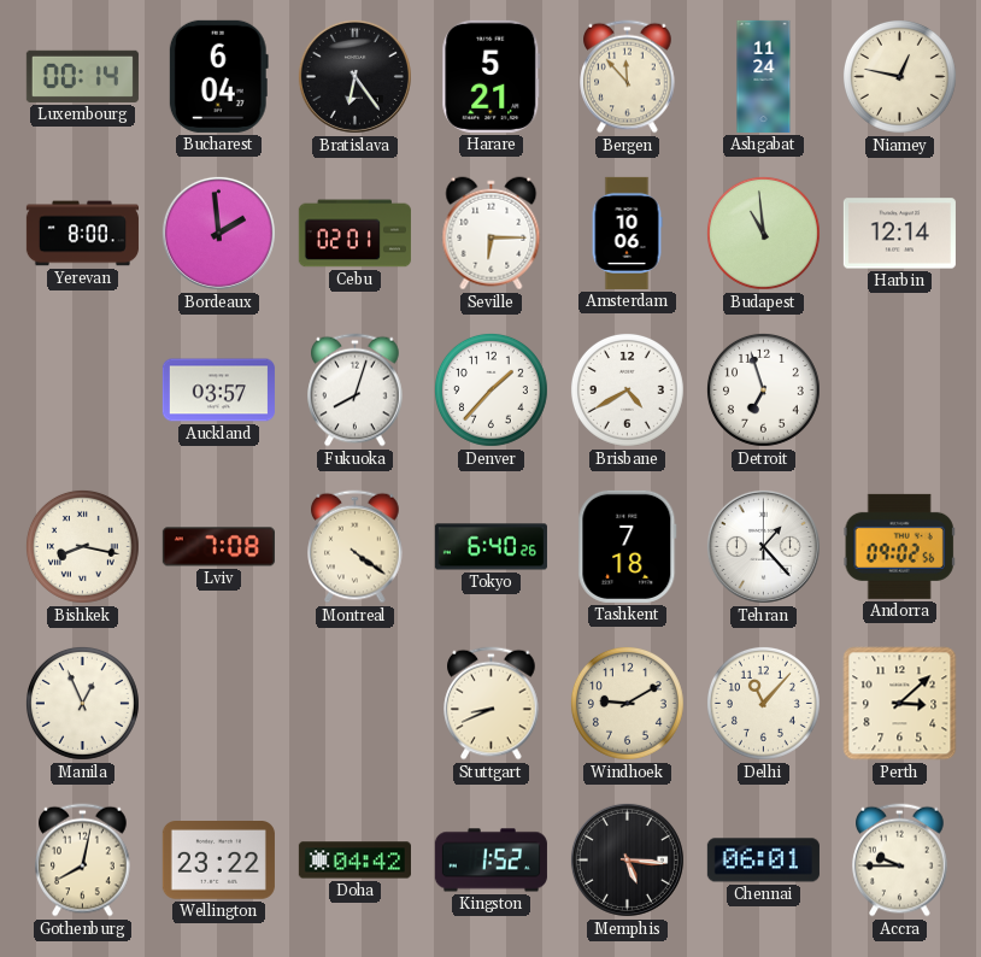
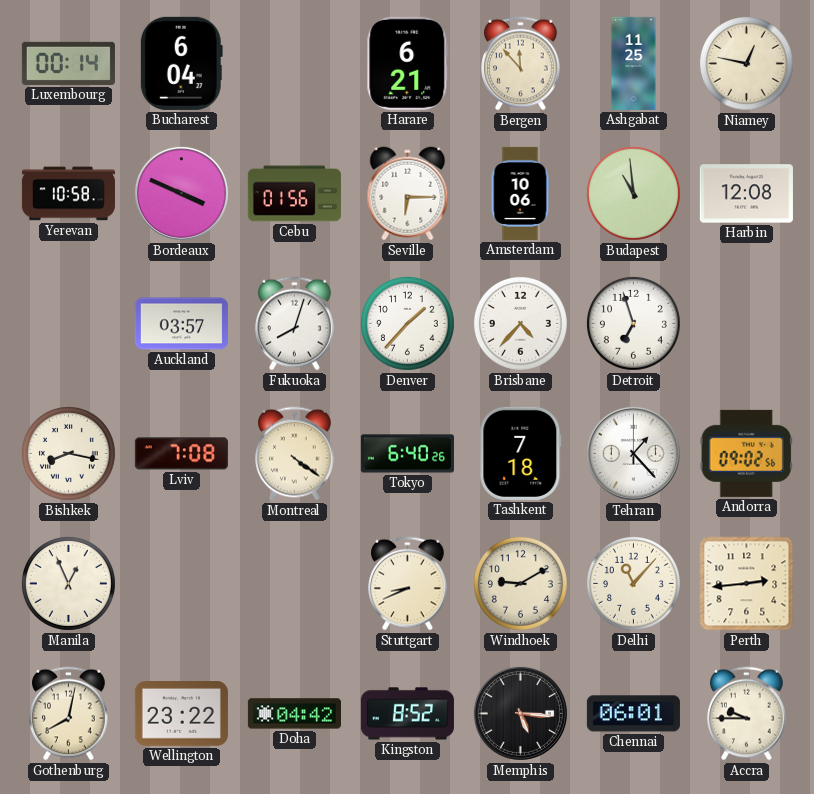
Bratislava: 6:24 -> none
Harare: 5:21 -> 6:21
Ashgabat: 11:24 -> 11:25
Yerevan: 8:00 -> 10:58
Bordeaux: 1:59 -> 3:49
Cebu: 02:01 -> 01:56
Harbin: 12:14 -> 12:08
Brisbane: 4:40 -> 4:37
Perth: 3:08 -> 2:44
Kingston: 1:52 -> 8:52
